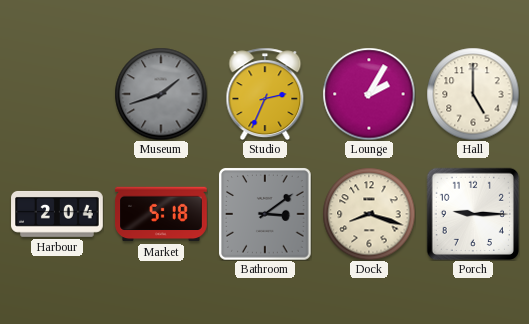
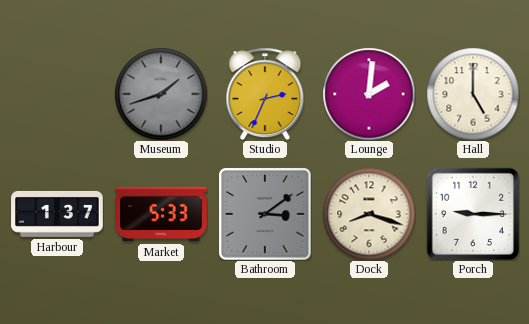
Lounge: 2:05 -> 2:01
Harbour: 2:04 -> 1:37
Market: 5:18 -> 5:33
